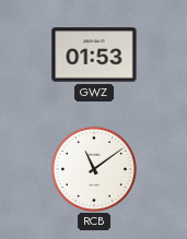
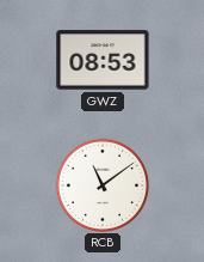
GWZ: 01:53 -> 08:53
